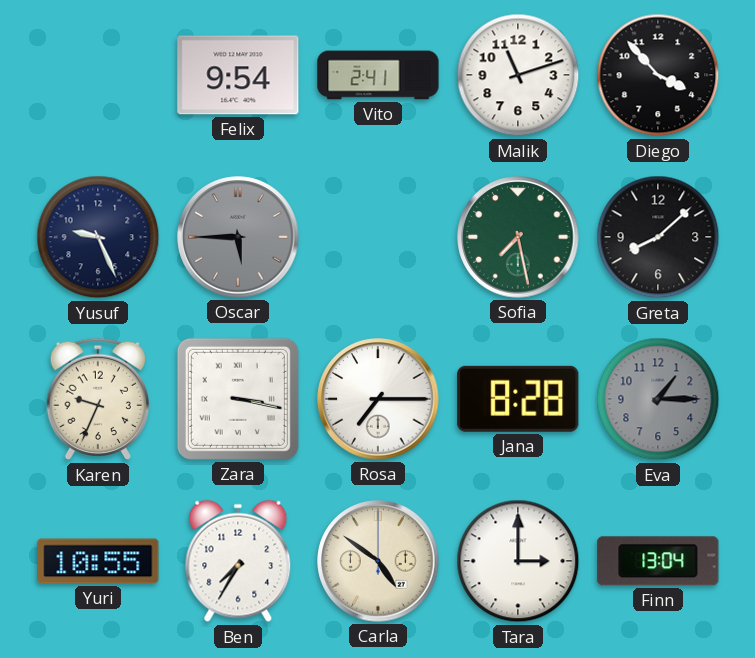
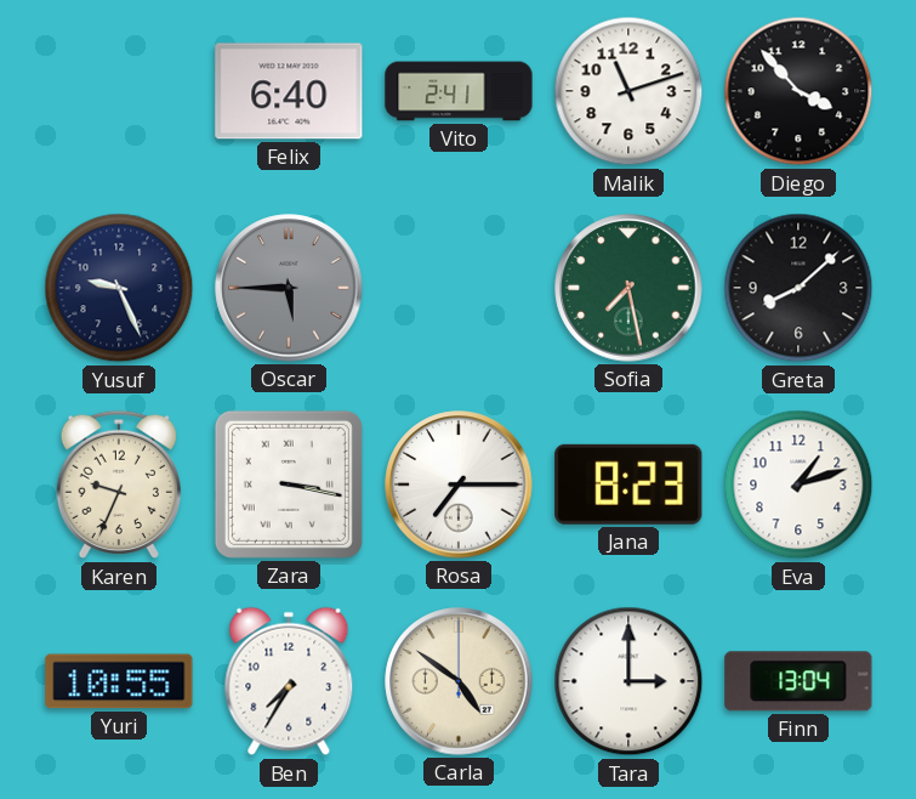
Felix: 9:54 -> 6:40
Jana: 8:28 -> 8:23
Eva: 1:15 -> 1:12
Eva dial: grey -> white
